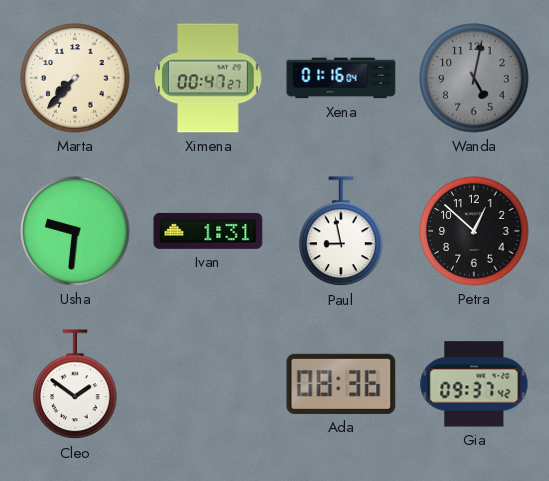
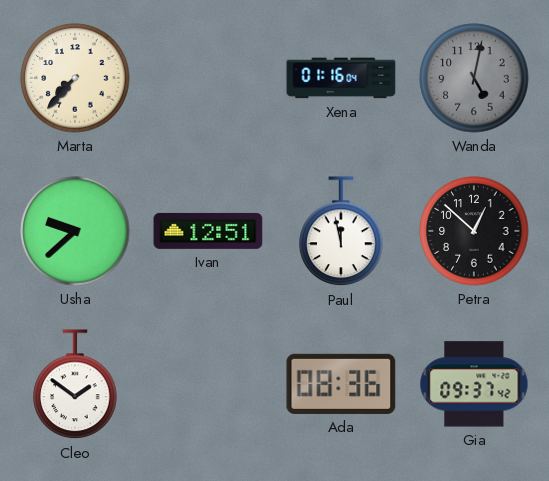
Ximena: 00:47 -> none
Usha: 9:31 -> 9:38
Ivan: 1:31 -> 12:51
Paul: 8:58 -> 11:58
